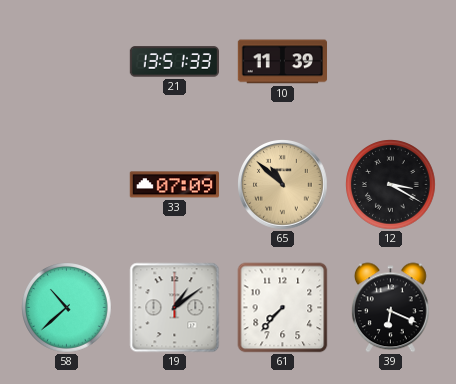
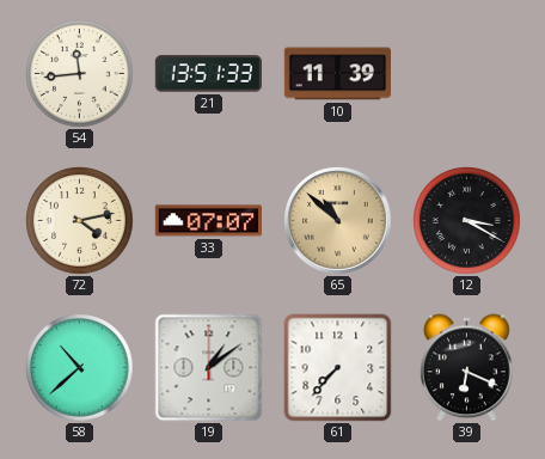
54: none -> 11:44
72: none -> 4:13
33: 07:09 -> 07:07
